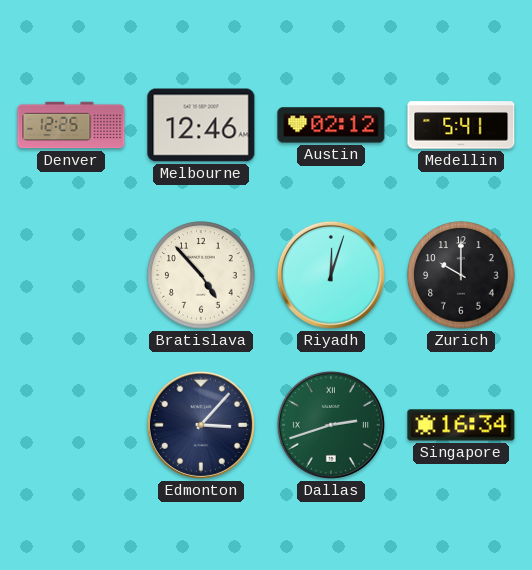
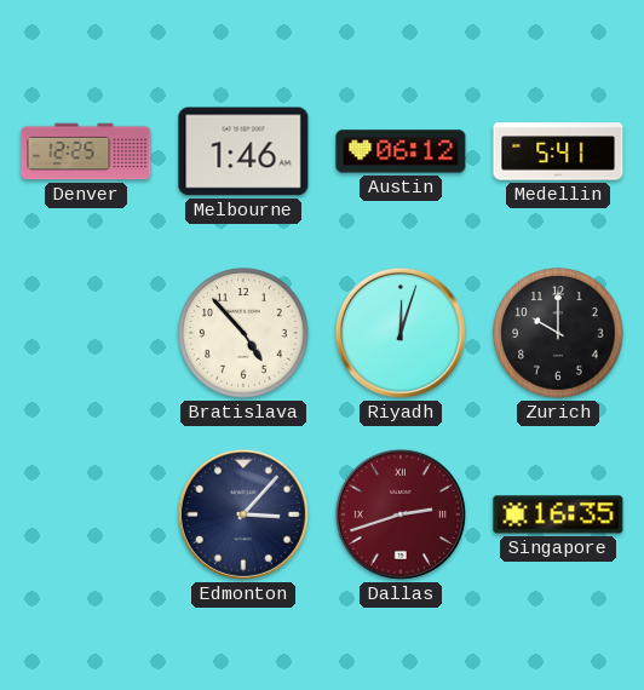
Melbourne: 12:46 -> 1:46
Austin: 02:12 -> 06:12
Dallas dial: green -> burgundy
Singapore: 16:34 -> 16:35
